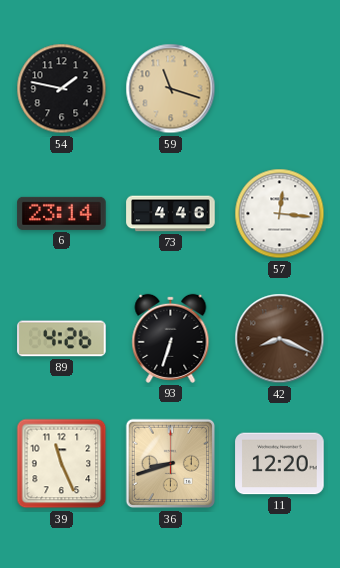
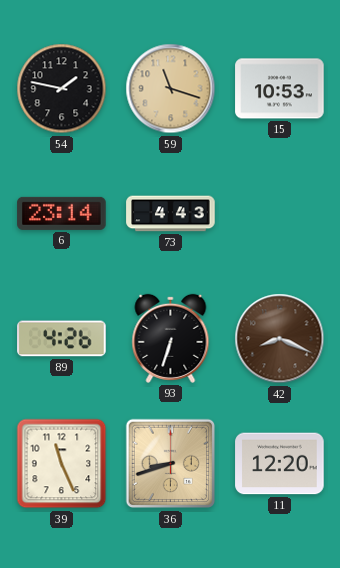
15: none -> 10:53
73: 4:46 -> 4:43
57: 12:16 -> none
